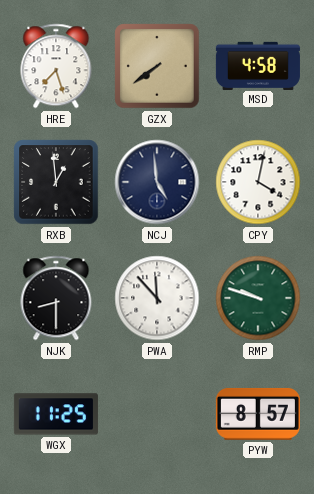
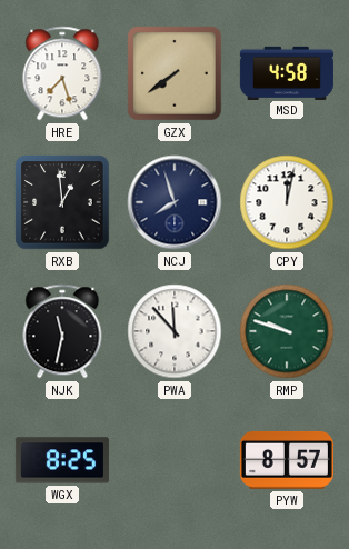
NCJ: 4:59 -> 7:57
CPY: 4:02 -> 12:02
NJK: 8:30 -> 11:32
WGX: 11:25 -> 8:25
